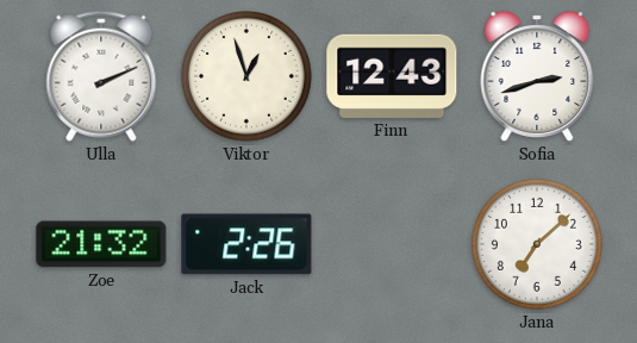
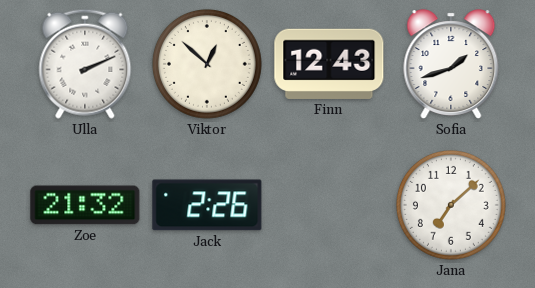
Viktor: 12:57 -> 12:52
Sofia: 2:42 -> 1:42
